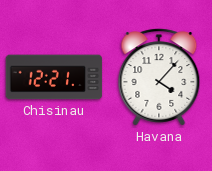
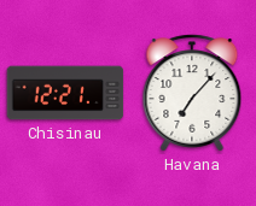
Havana: 4:07 -> 7:07
